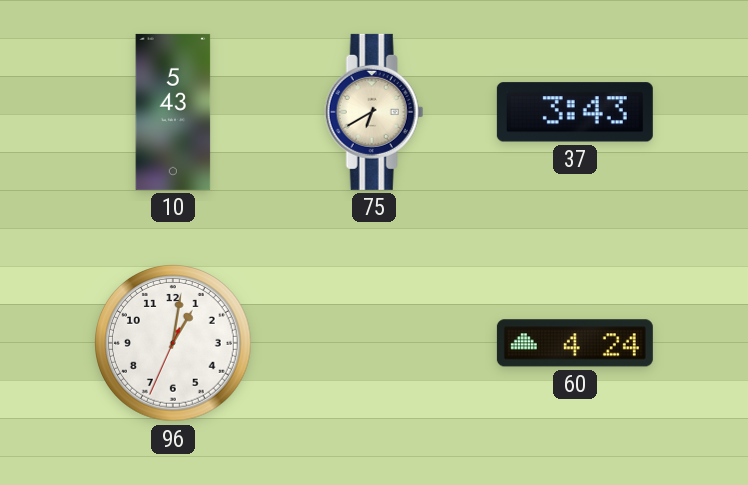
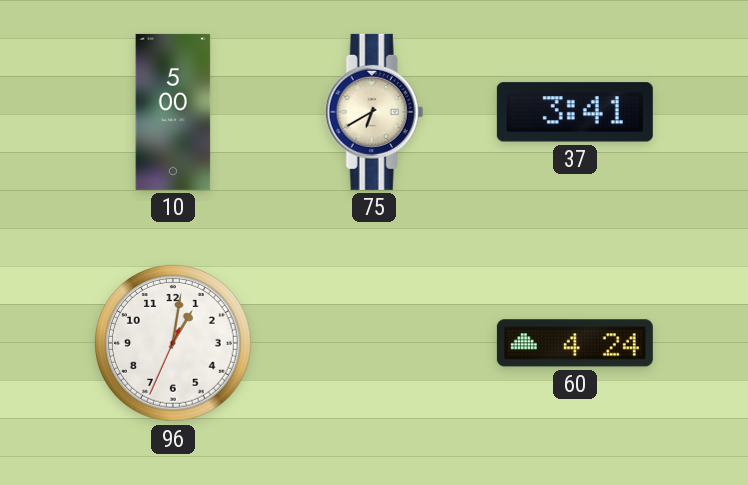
10: 5:43 -> 5:00
37: 3:43 -> 3:41
